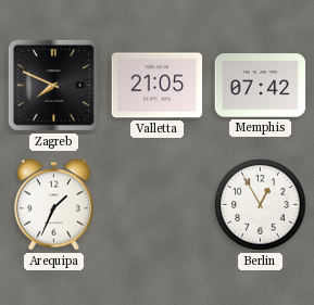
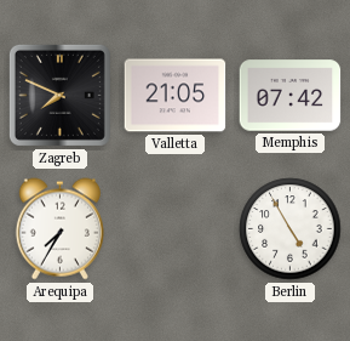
Arequipa: 1:34 -> 7:35
Berlin: 12:55 -> 4:55
